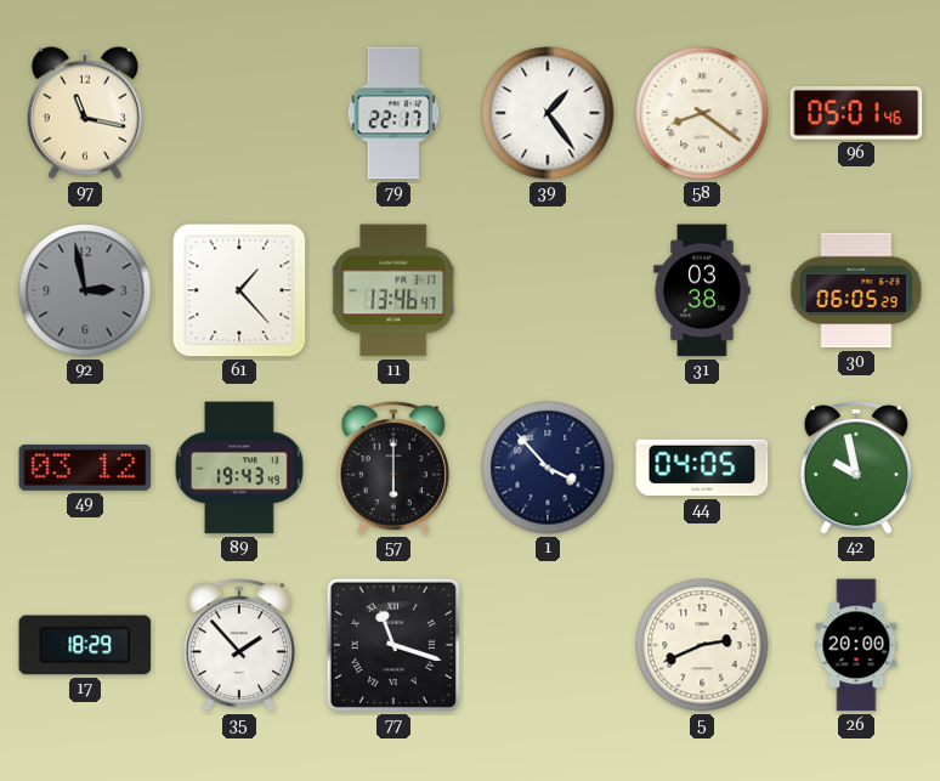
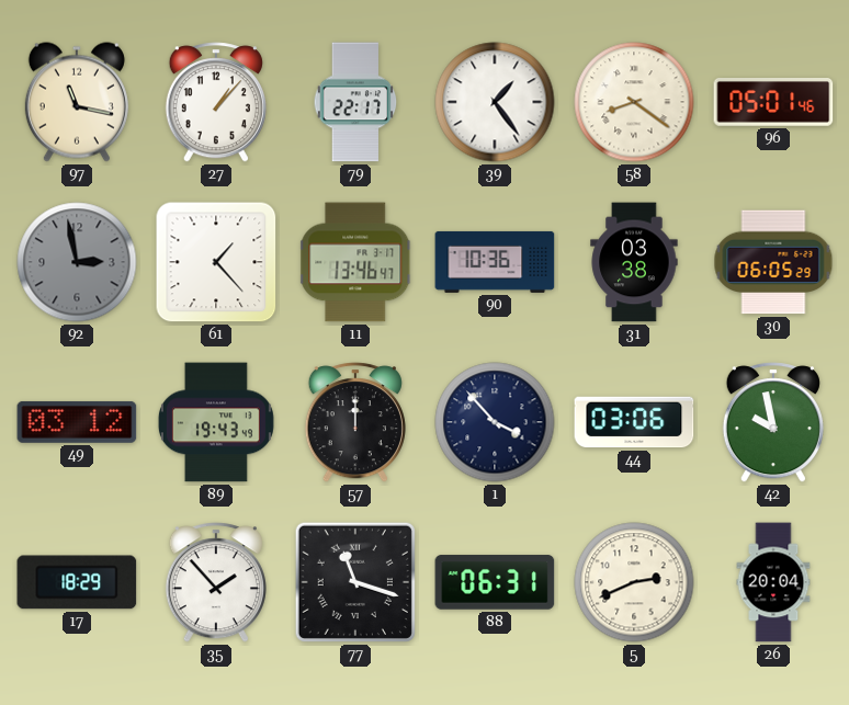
27: none -> 1:07
90: none -> 10:36
57: 6:00 -> 12:00
44: 04:05 -> 03:06
88: none -> 06:31
26: 20:00 -> 20:04
